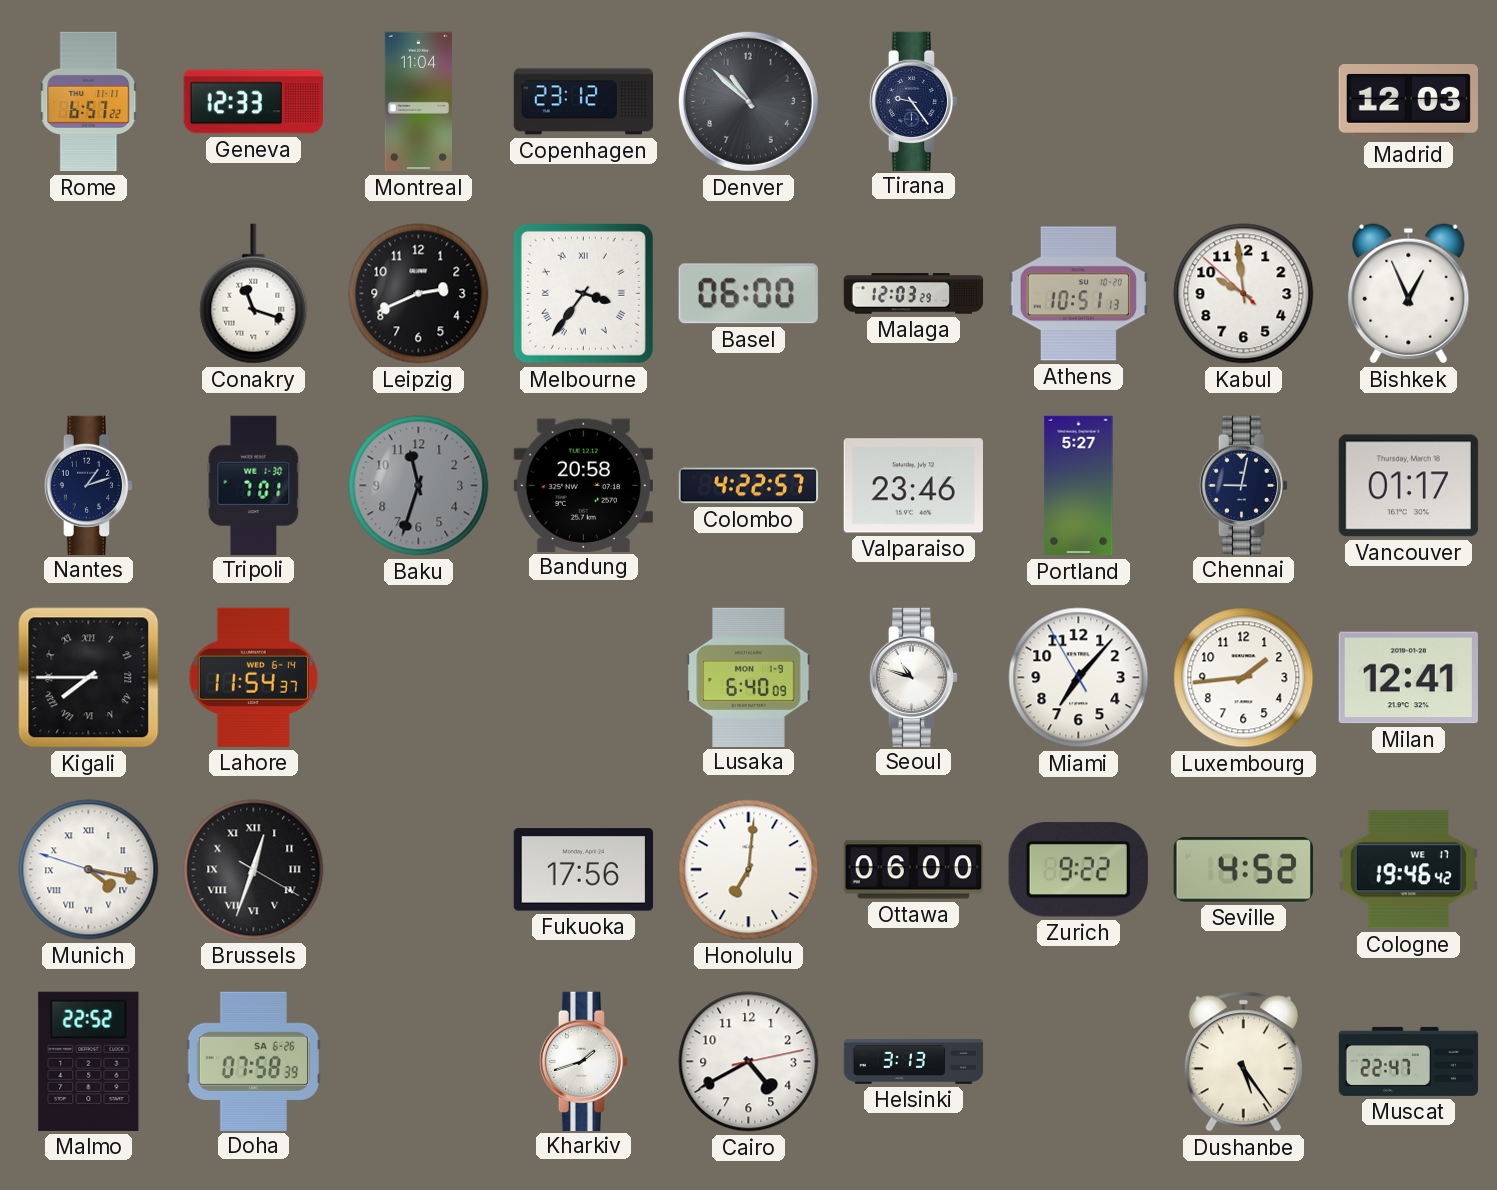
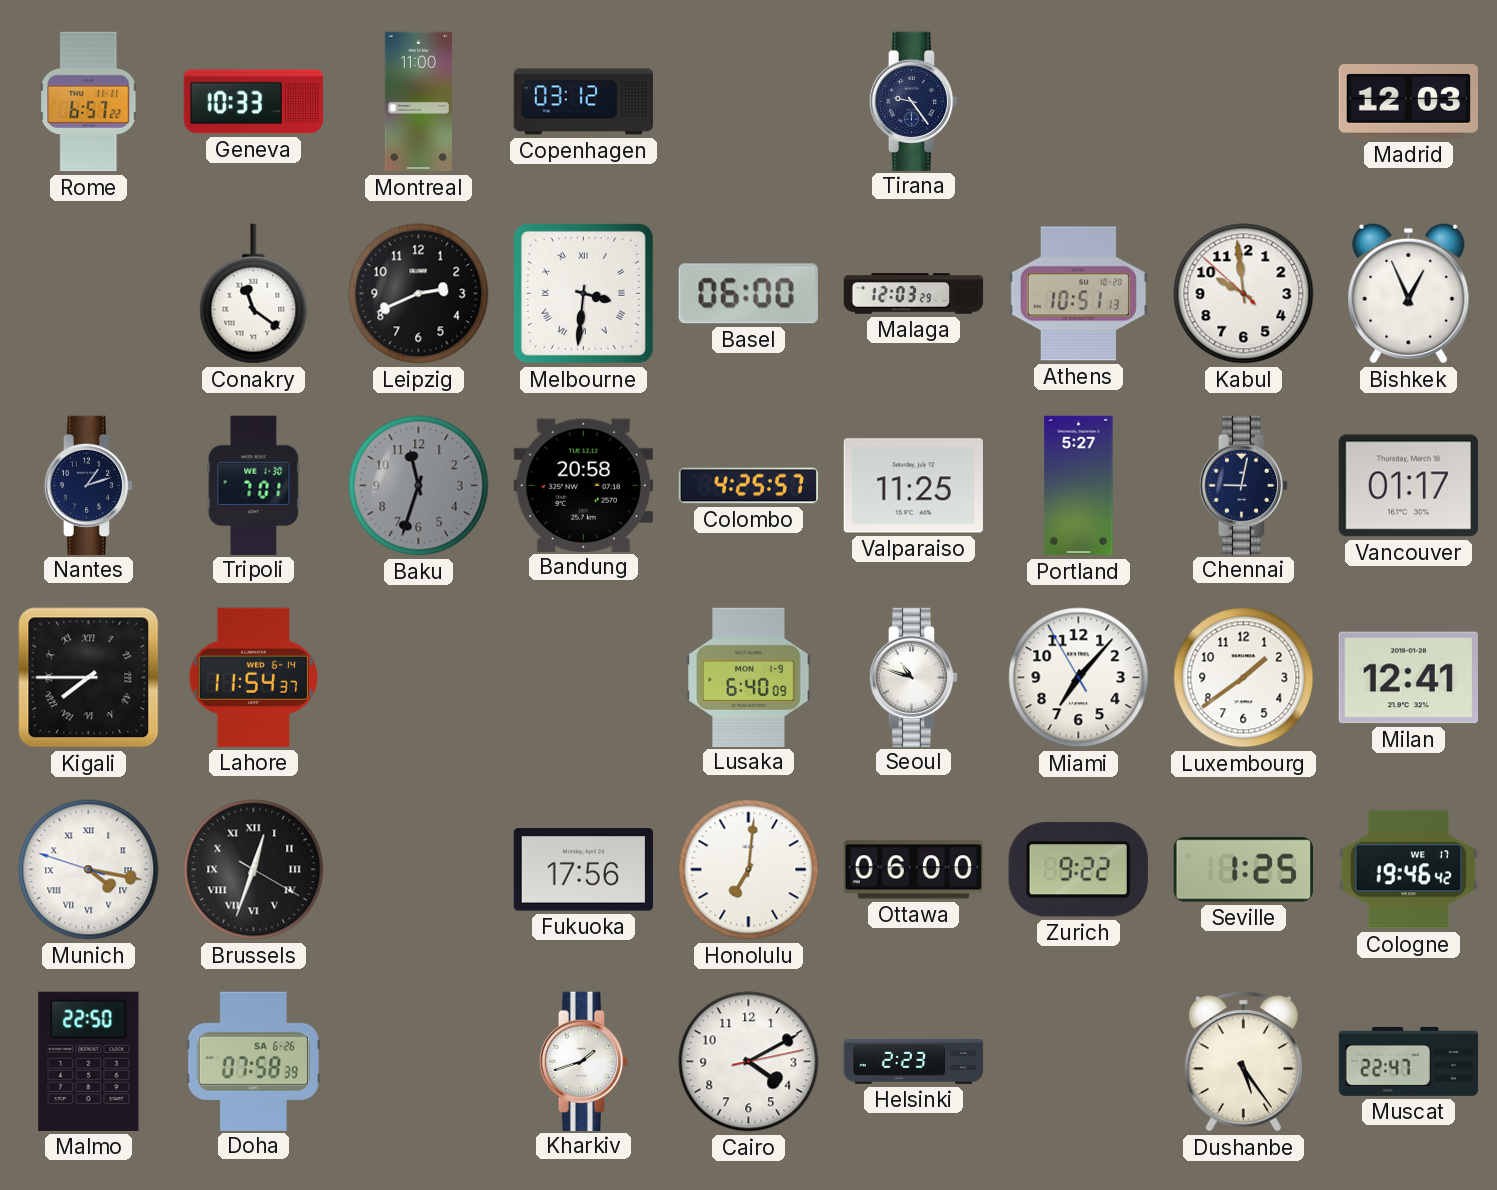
Geneva: 12:33 -> 10:33
Montreal: 11:04 -> 11:00
Copenhagen: 23:12 -> 03:12
Denver: 10:52 -> none
Conakry: 11:18 -> 11:21
Melbourne: 3:36 -> 3:31
Colombo: 4:22 -> 4:25
Valparaiso: 23:46 -> 11:25
Luxembourg: 1:44 -> 1:39
Seville: 4:52 -> 1:25
Malmo: 22:52 -> 22:50
Cairo: 4:40 -> 4:10
Helsinki: 3:13 -> 2:23
